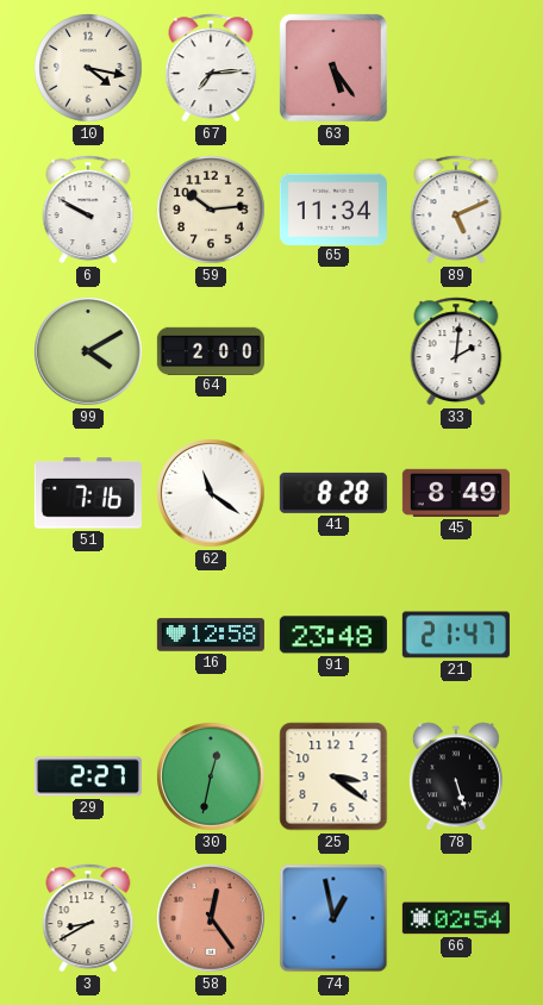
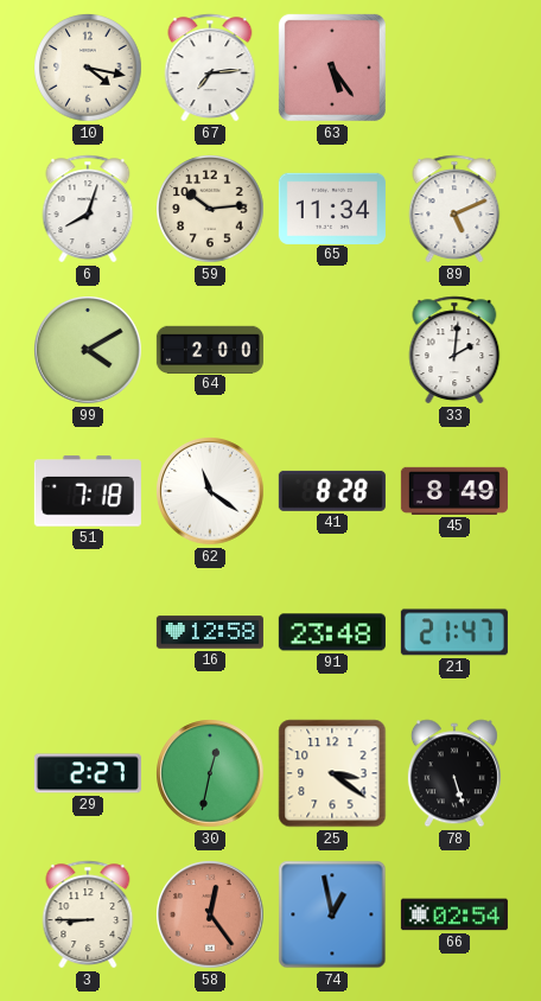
6: 9:50 -> 8:03
51: 7:16 -> 7:18
3: 8:40 -> 8:45
